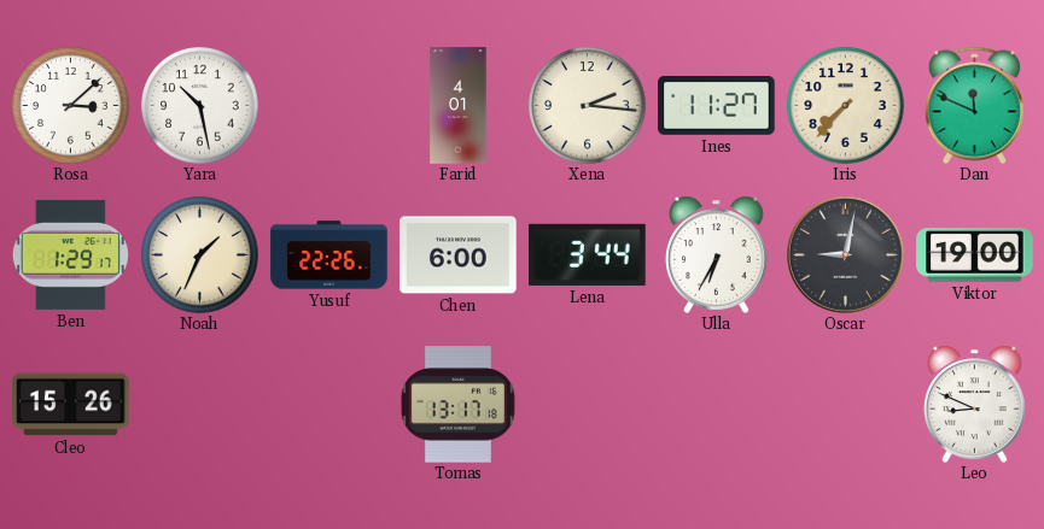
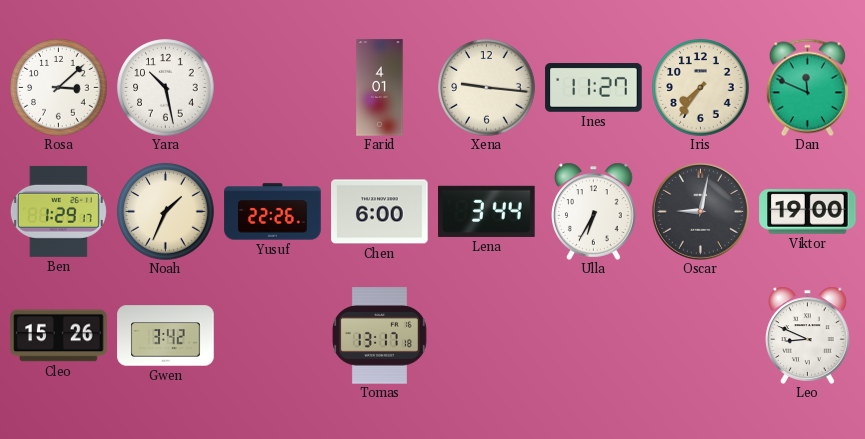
Xena: 2:16 -> 9:16
Iris: 7:37 -> 7:36
Gwen: none -> 3:42
